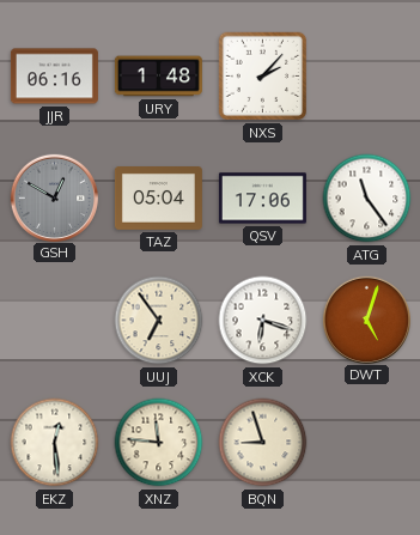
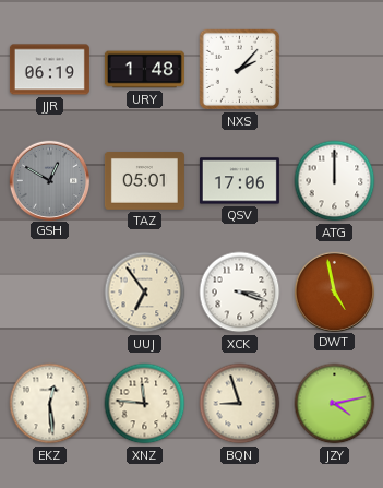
JJR: 06:16 -> 06:19
TAZ: 05:04 -> 05:01
ATG: 11:24 -> 12:00
XCK: 6:18 -> 3:18
DWT: 5:03 -> 4:58
JZY: none -> 4:13
